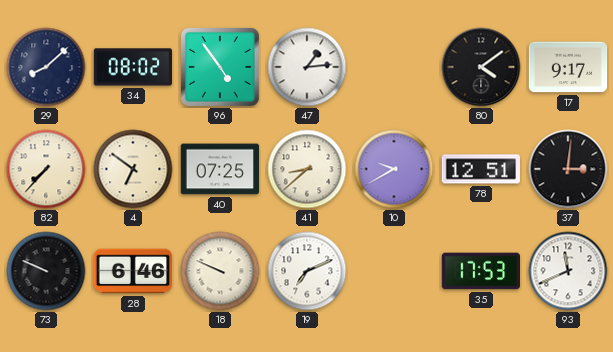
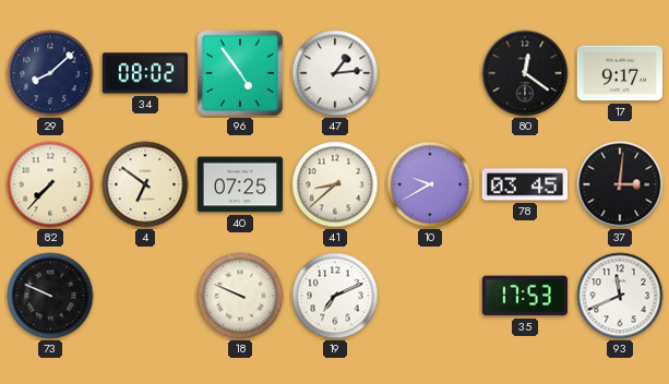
80: 4:09 -> 12:21
78: 12:51 -> 03:45
28: 6:46 -> none
